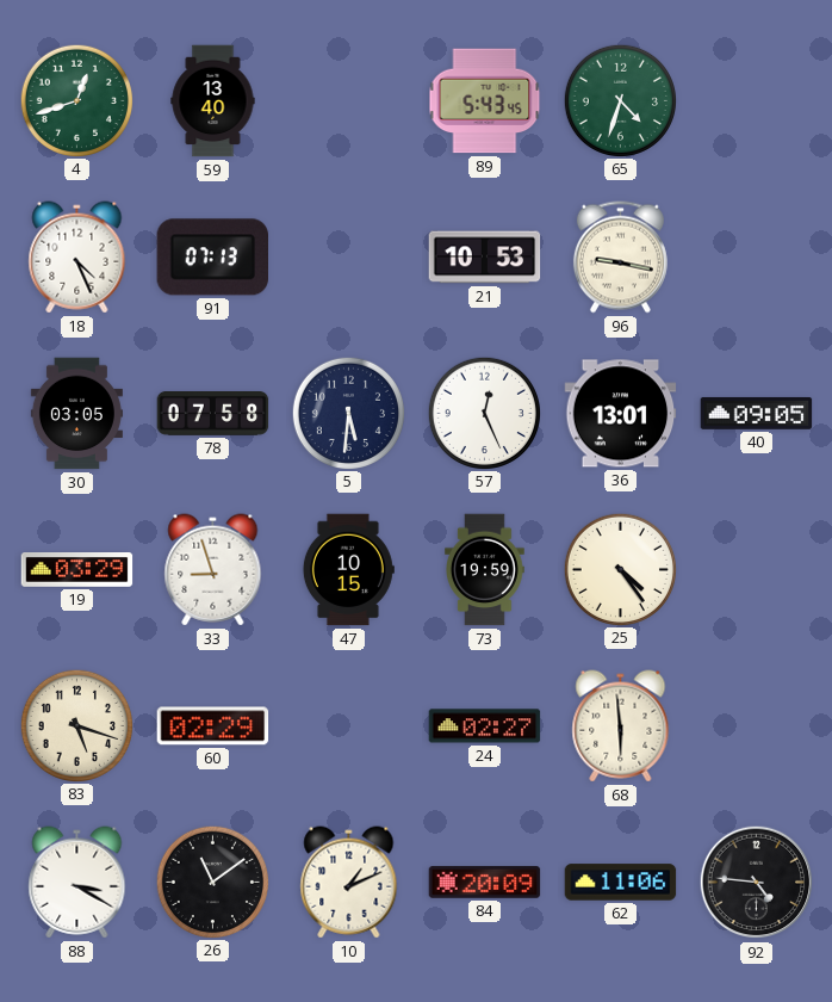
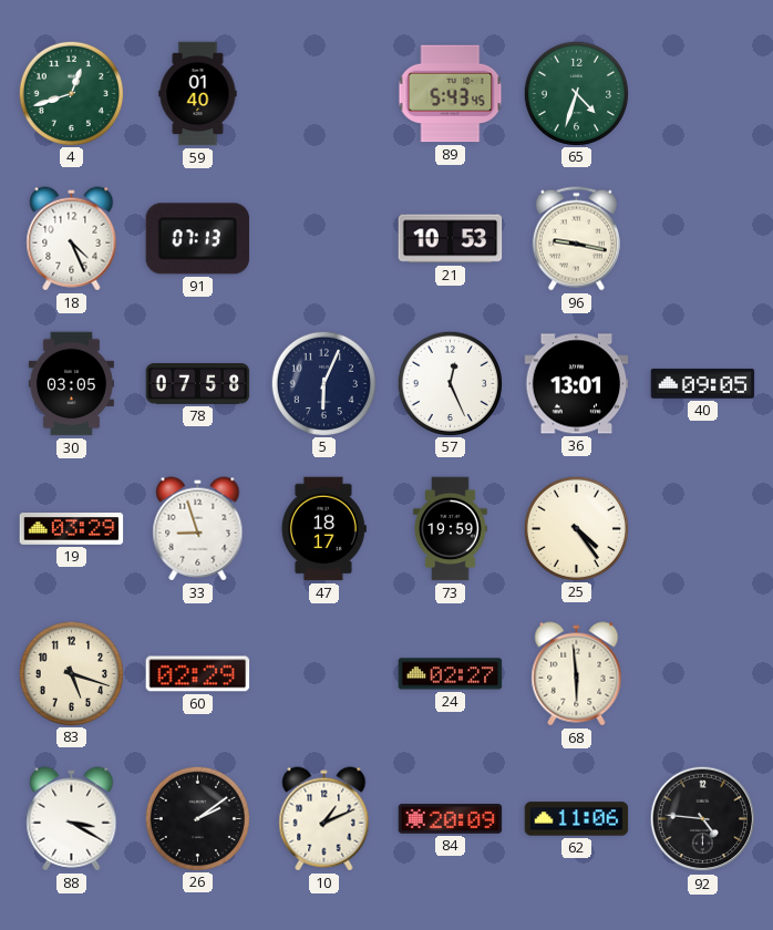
59: 13:40 -> 01:40
5: 5:31 -> 6:04
47: 10:15 -> 18:17
26: 11:09 -> 2:09
